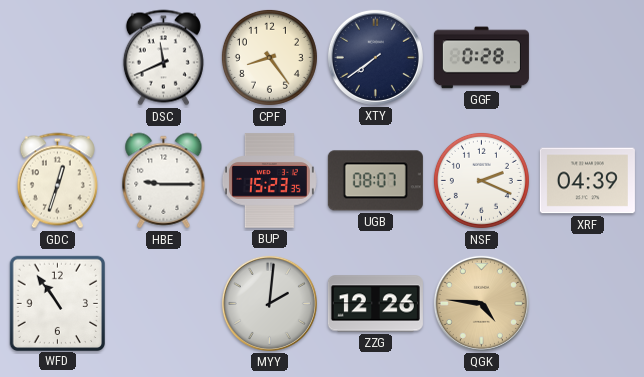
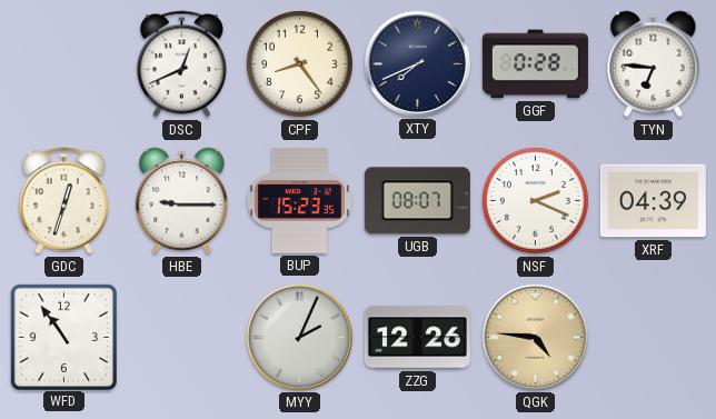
DSC: 11:41 -> 12:41
XTY: 7:39 -> 7:41
TYN: none -> 6:46
MYY: 2:01 -> 2:04
